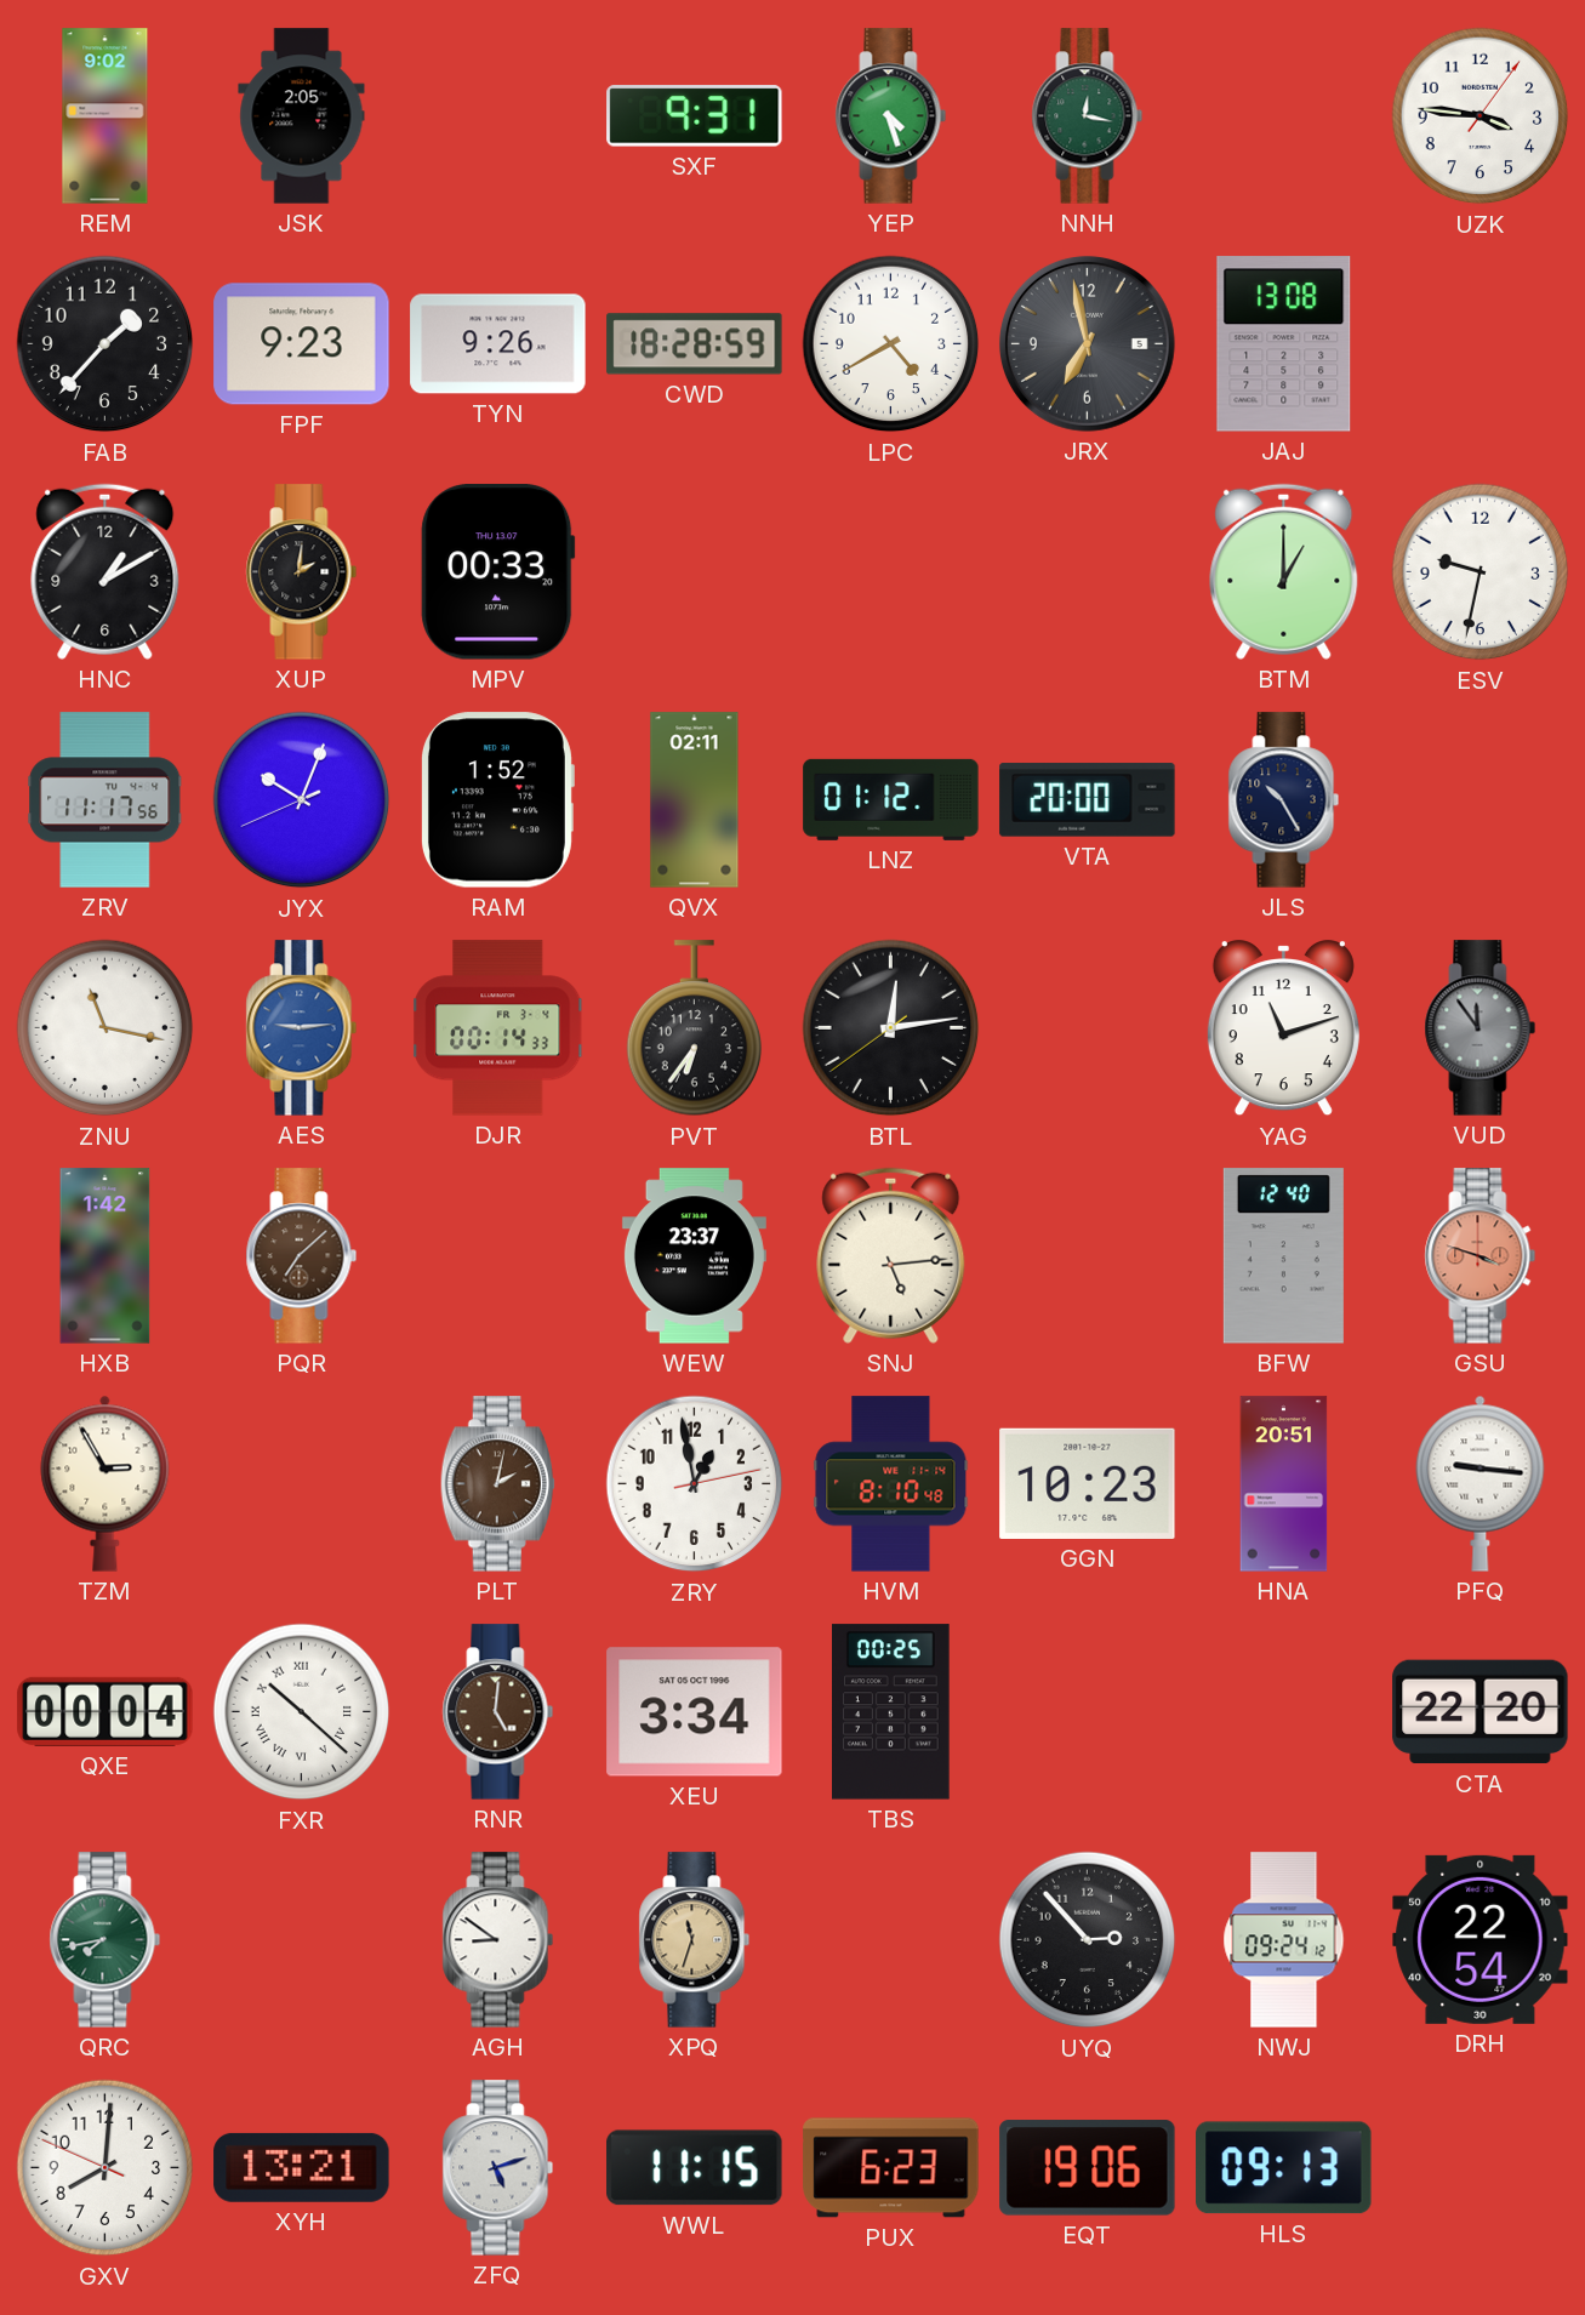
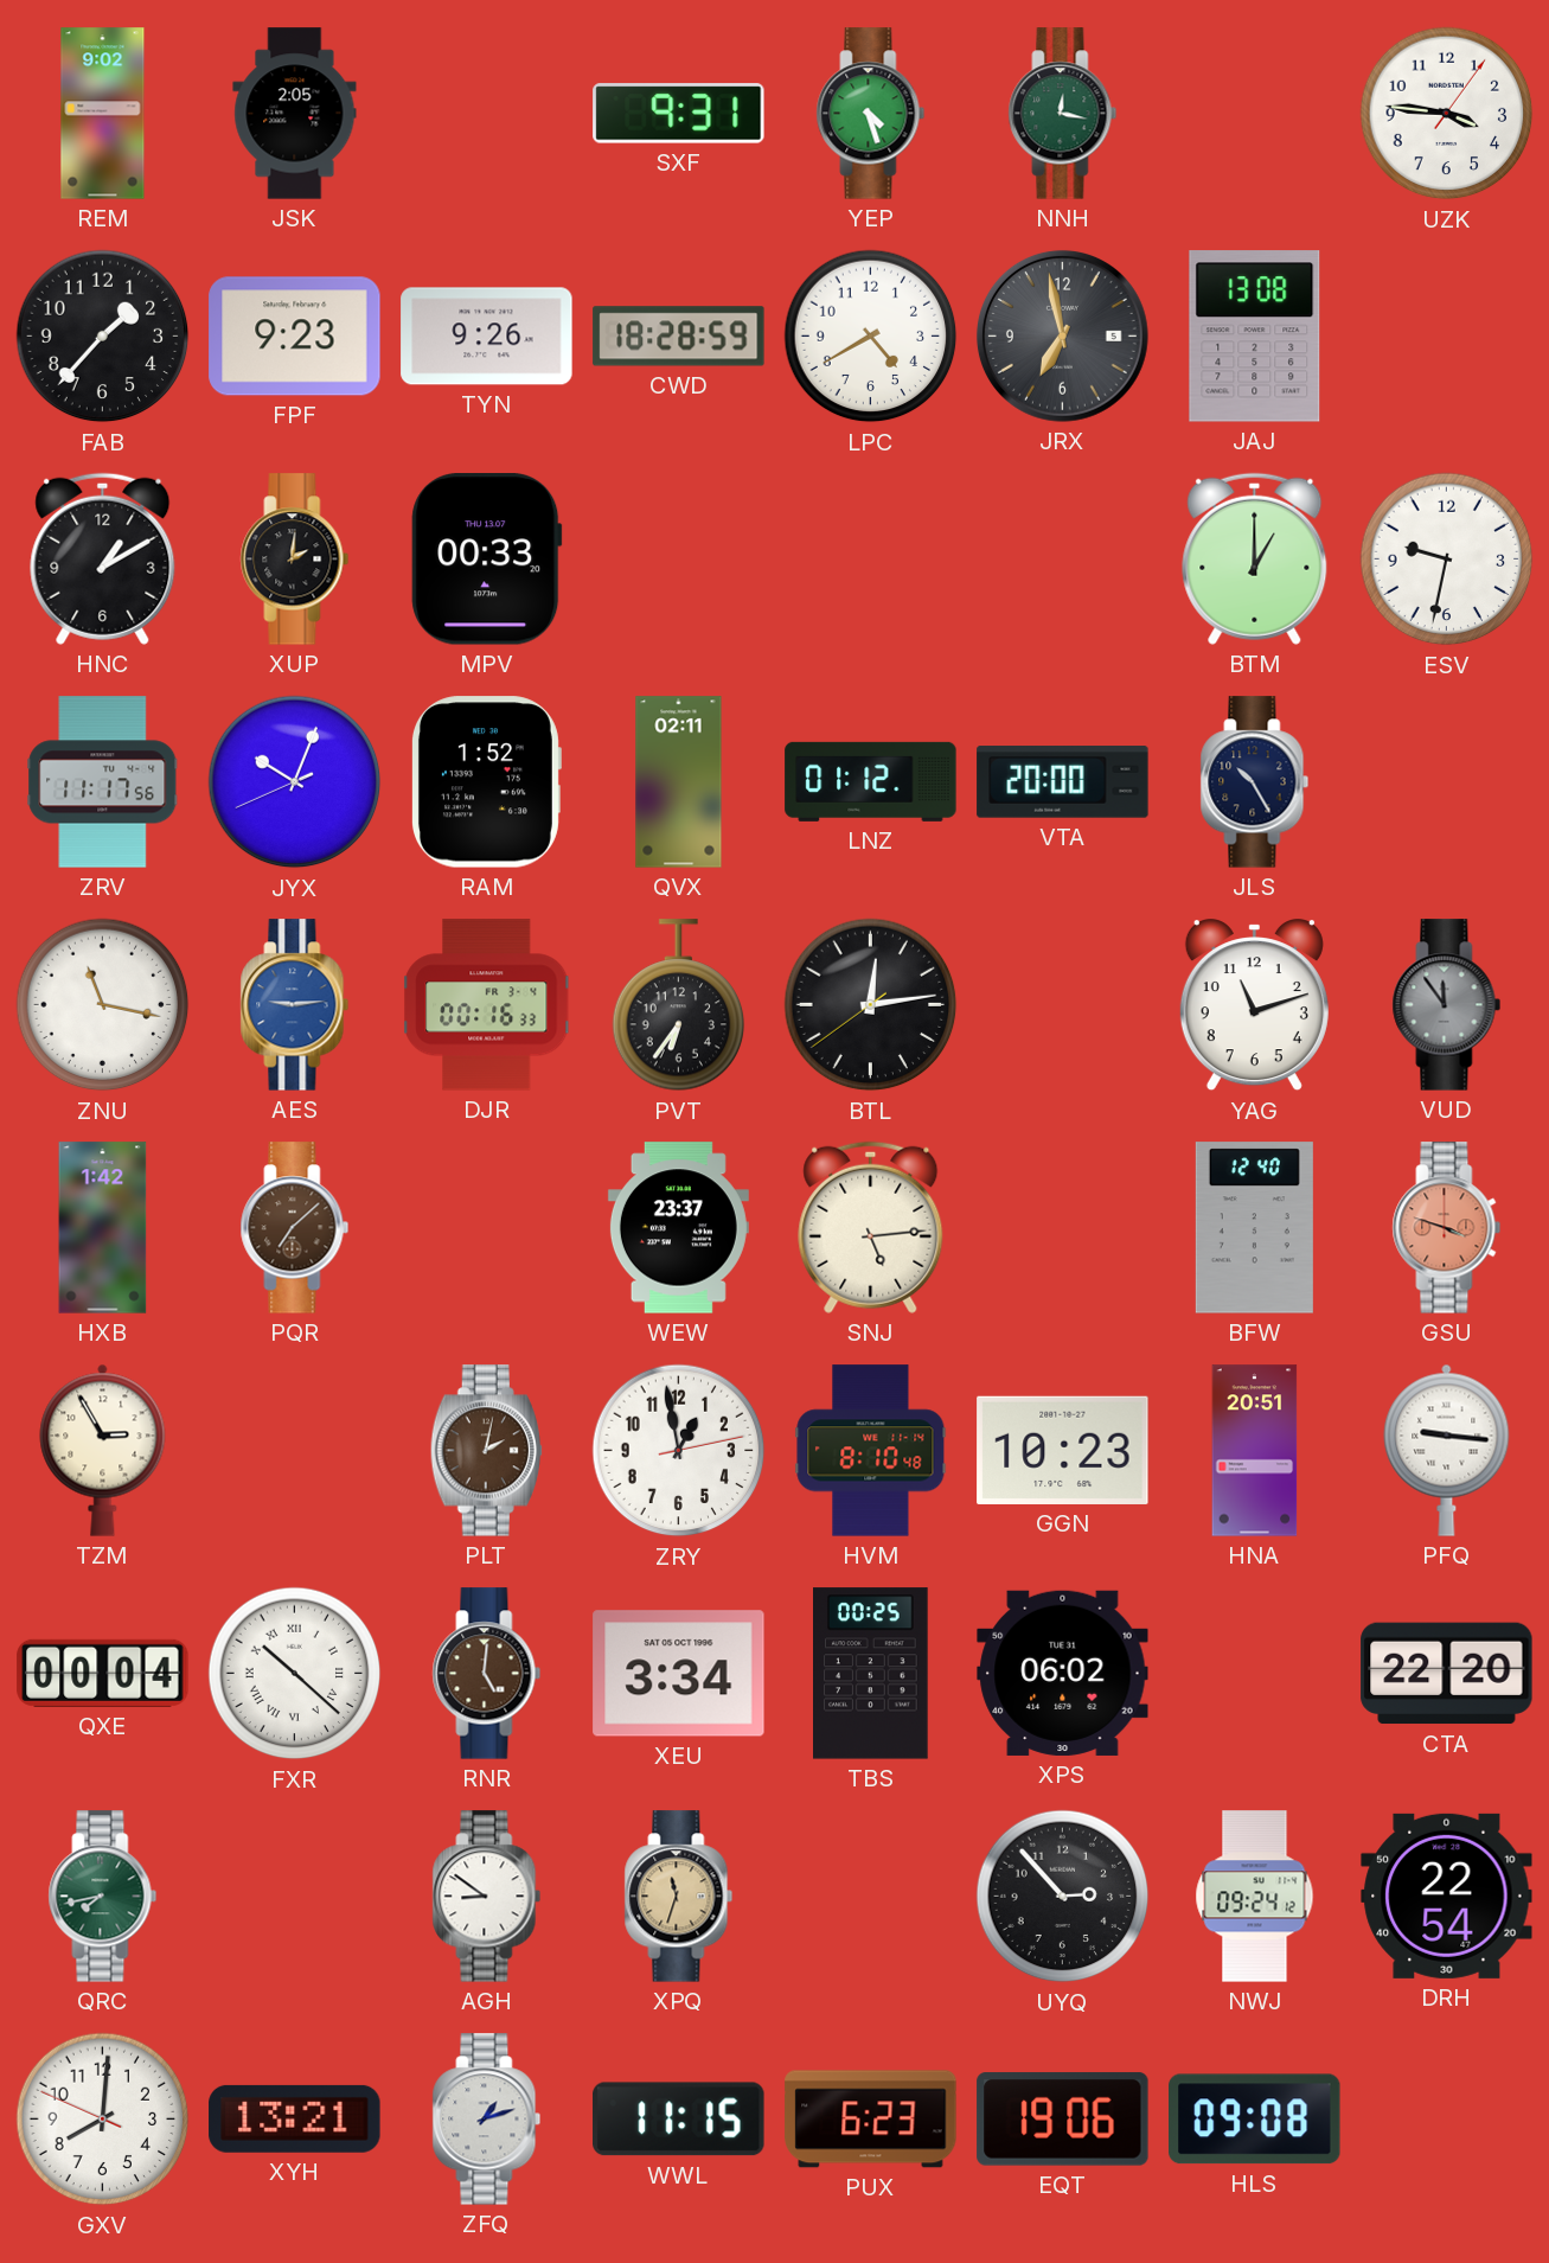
DJR: 00:14 -> 00:16
XPS: none -> 06:02
ZFQ: 5:12 -> 1:12
HLS: 09:13 -> 09:08
